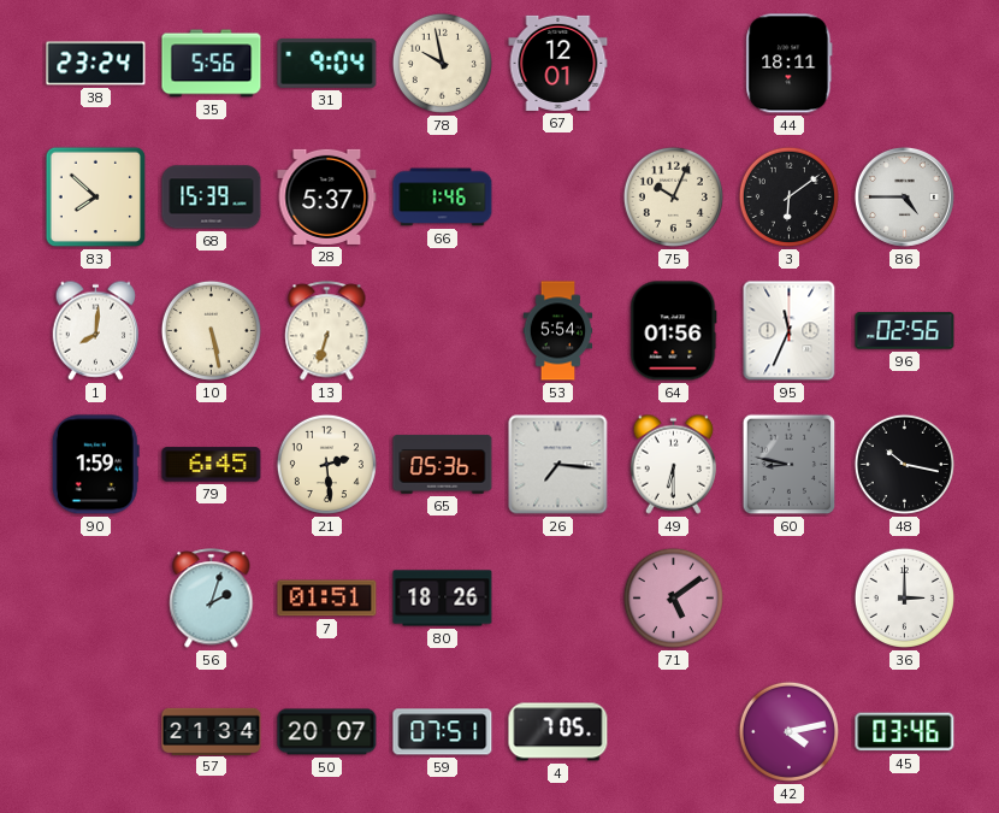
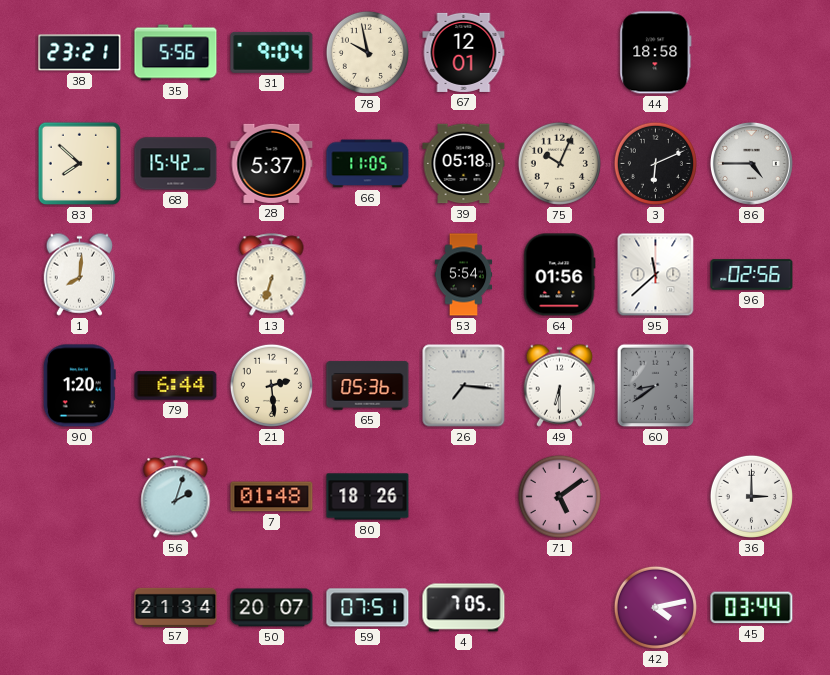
38: 23:24 -> 23:21
44: 18:11 -> 18:58
68: 15:39 -> 15:42
66: 1:46 -> 11:05
39: none -> 05:18
3: 6:09 -> 6:11
10: 5:28 -> none
95: 11:34 -> 11:38
90: 1:59 -> 1:20
79: 6:45 -> 6:44
60: 8:47 -> 8:39
48: 10:17 -> none
7: 01:51 -> 01:48
45: 03:46 -> 03:44
